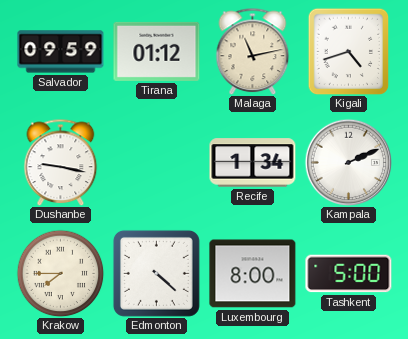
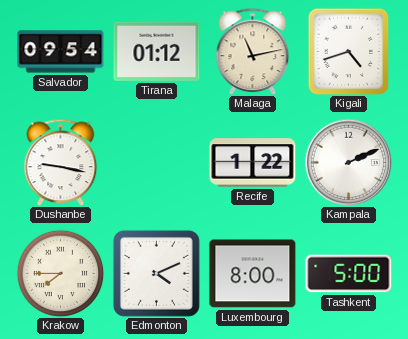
Salvador: 09:59 -> 09:54
Recife: 1:34 -> 1:22
Edmonton: 4:22 -> 4:11
